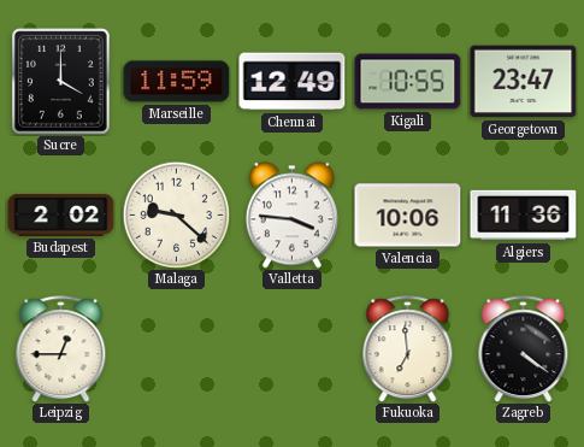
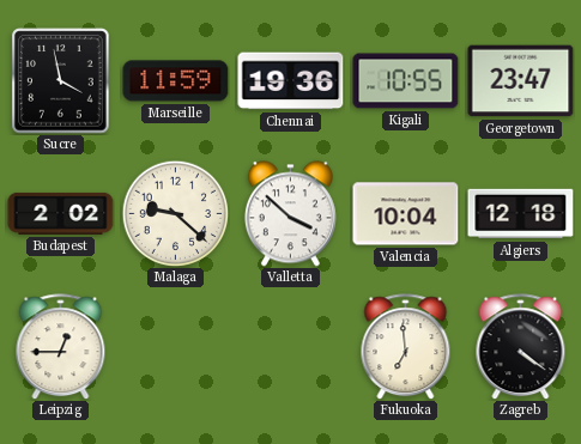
Sucre: 4:00 -> 3:58
Chennai: 12:49 -> 19:36
Valletta: 3:46 -> 3:52
Valencia: 10:06 -> 10:04
Algiers: 11:36 -> 12:18
